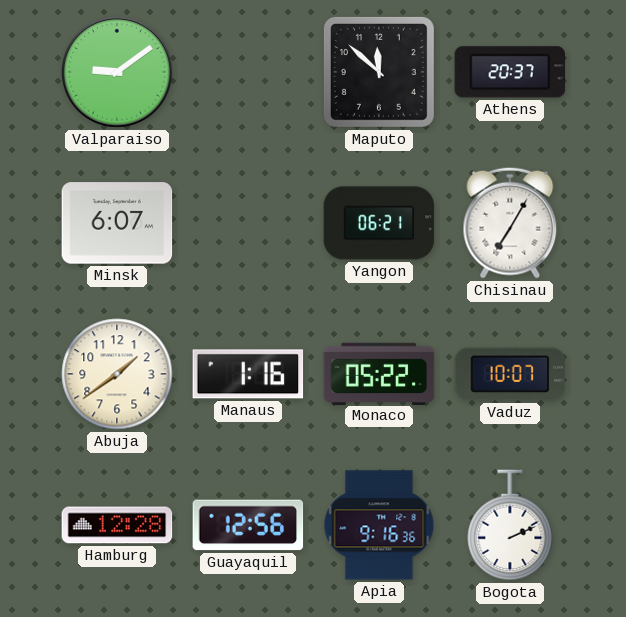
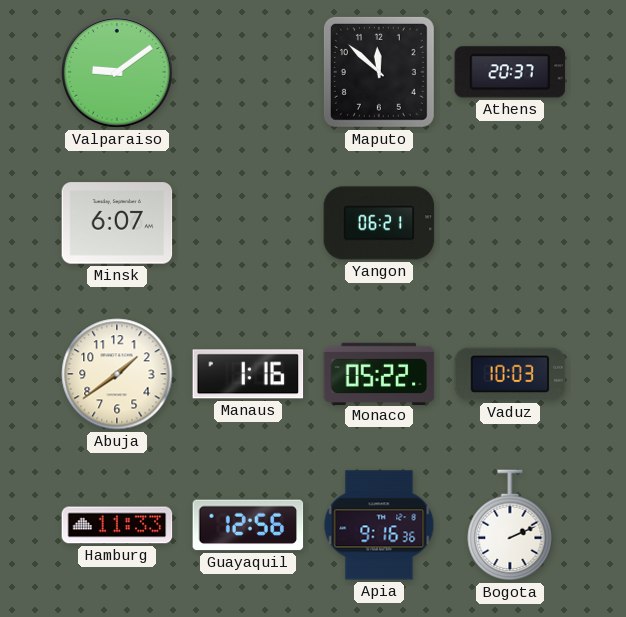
Chisinau: 7:05 -> none
Vaduz: 10:07 -> 10:03
Hamburg: 12:28 -> 11:33
